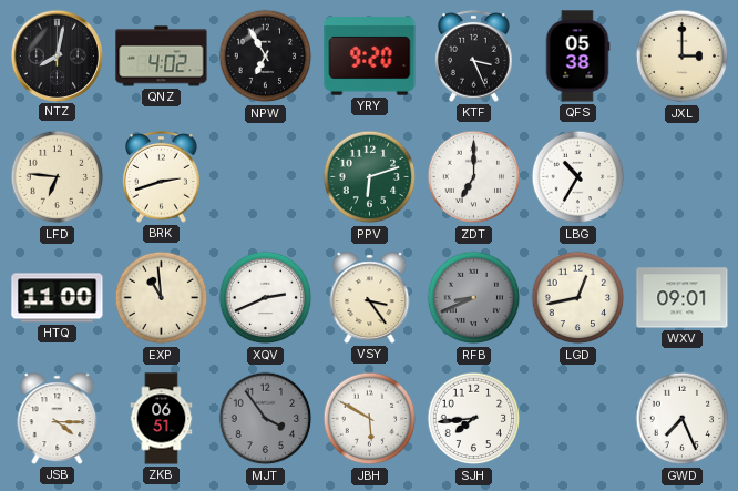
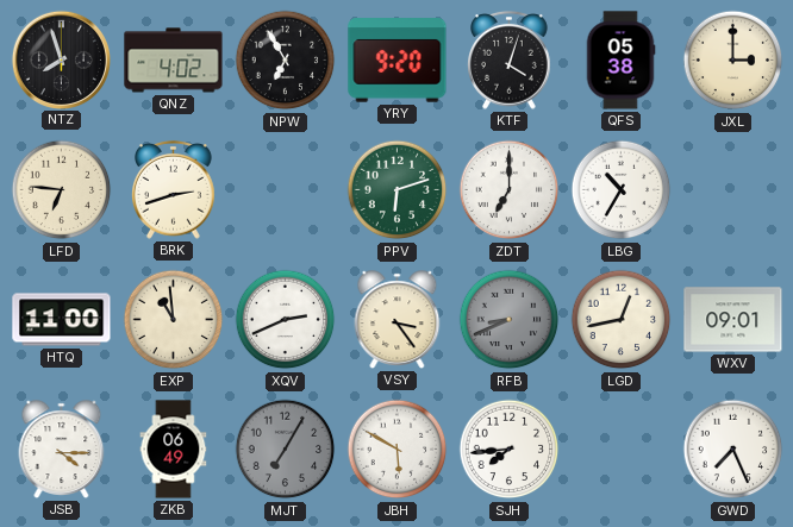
NTZ: 8:02 -> 7:57
KTF: 3:26 -> 4:03
ZKB: 06:51 -> 06:49
MJT: 3:54 -> 7:05
